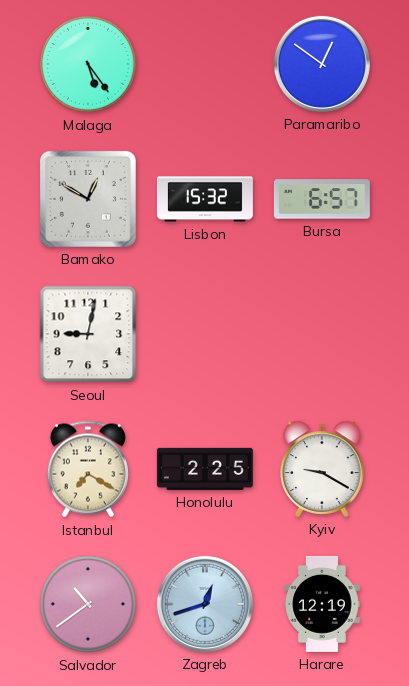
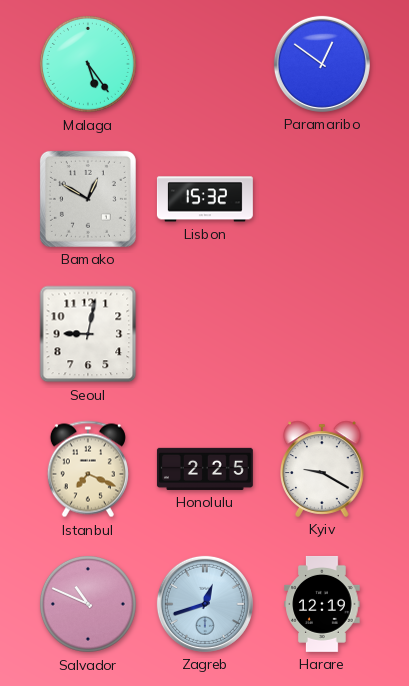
Bursa: 6:57 -> none
Istanbul: 7:20 -> 7:19
Salvador: 10:39 -> 10:49
